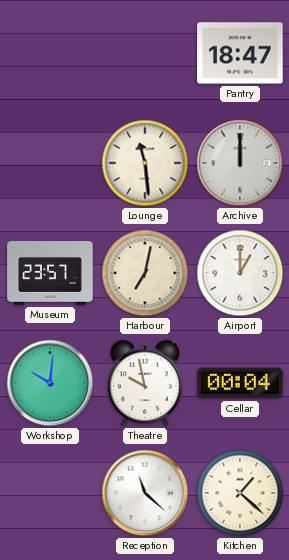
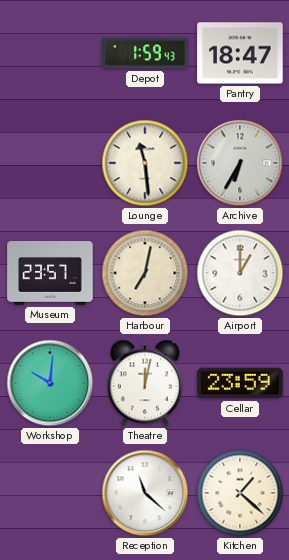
Depot: none -> 1:59
Archive: 12:00 -> 6:35
Theatre: 9:58 -> 12:02
Cellar: 00:04 -> 23:59
